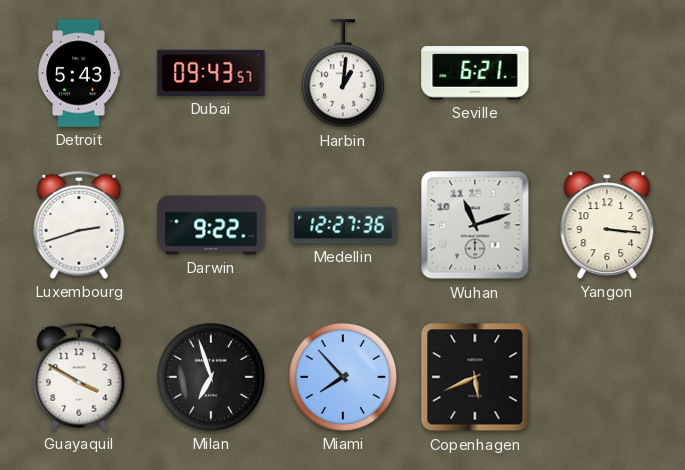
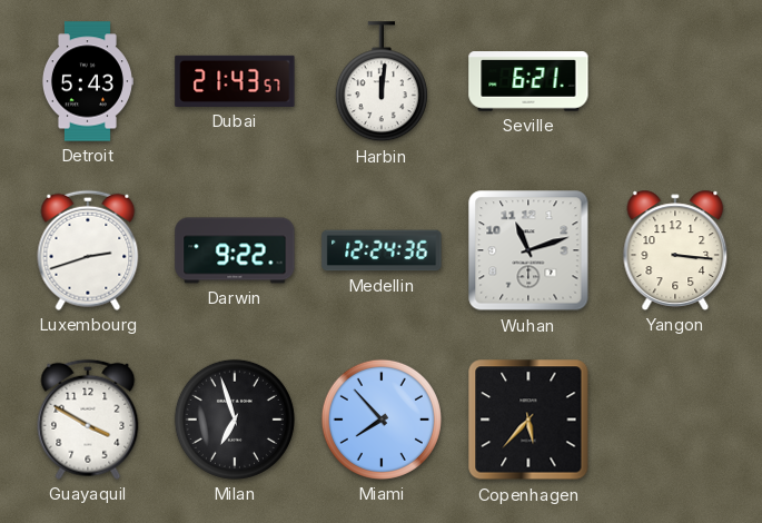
Dubai: 09:43 -> 21:43
Harbin: 1:01 -> 12:01
Medellin: 12:27 -> 12:24
Copenhagen: 5:41 -> 5:37
